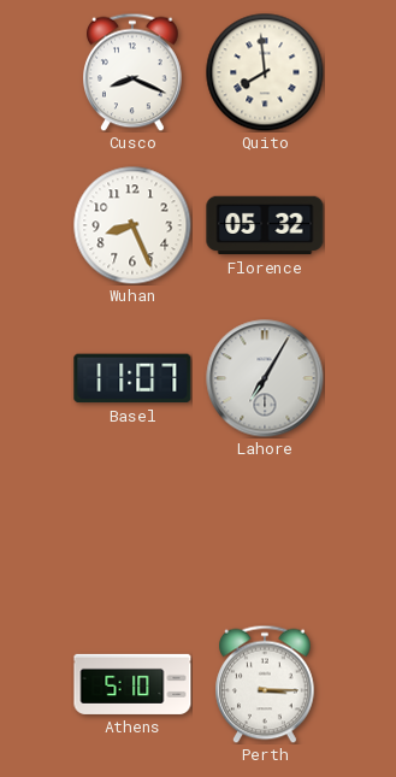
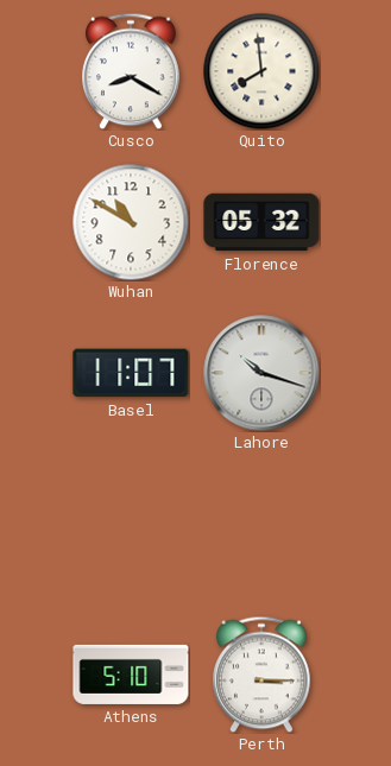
Cusco: 8:19 -> 8:20
Wuhan: 8:26 -> 10:50
Lahore: 7:05 -> 10:18
